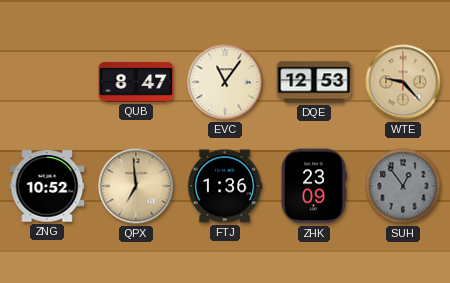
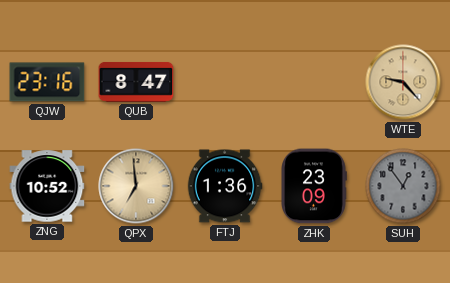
QJW: none -> 23:16
EVC: 11:06 -> none
DQE: 12:53 -> none
